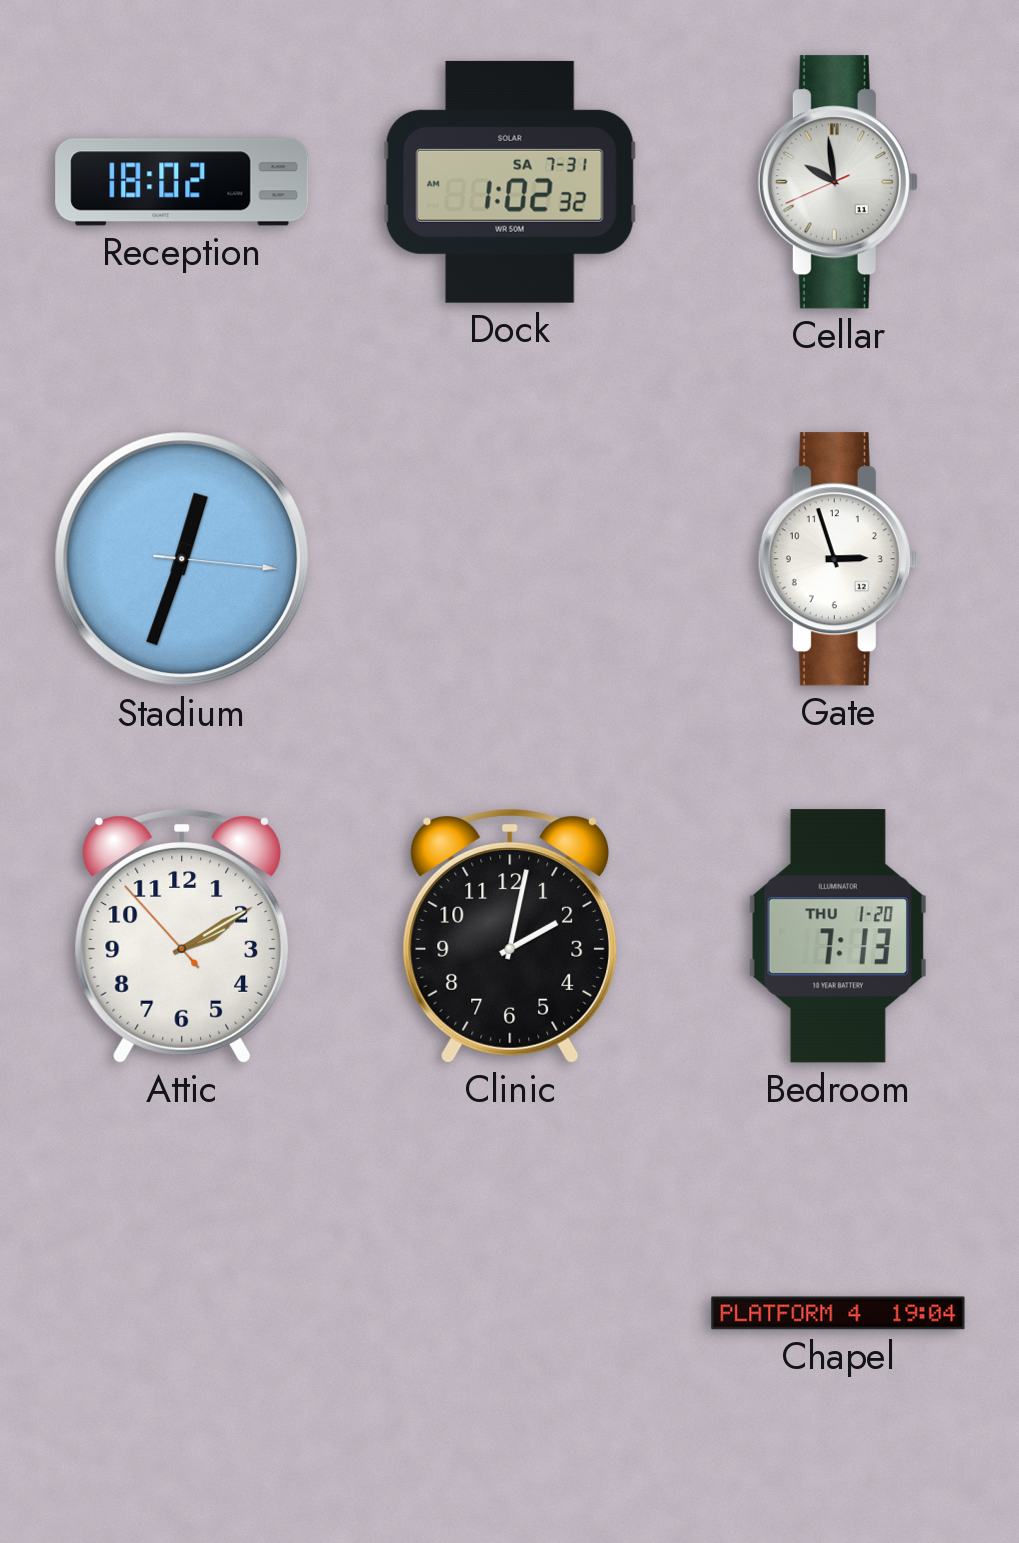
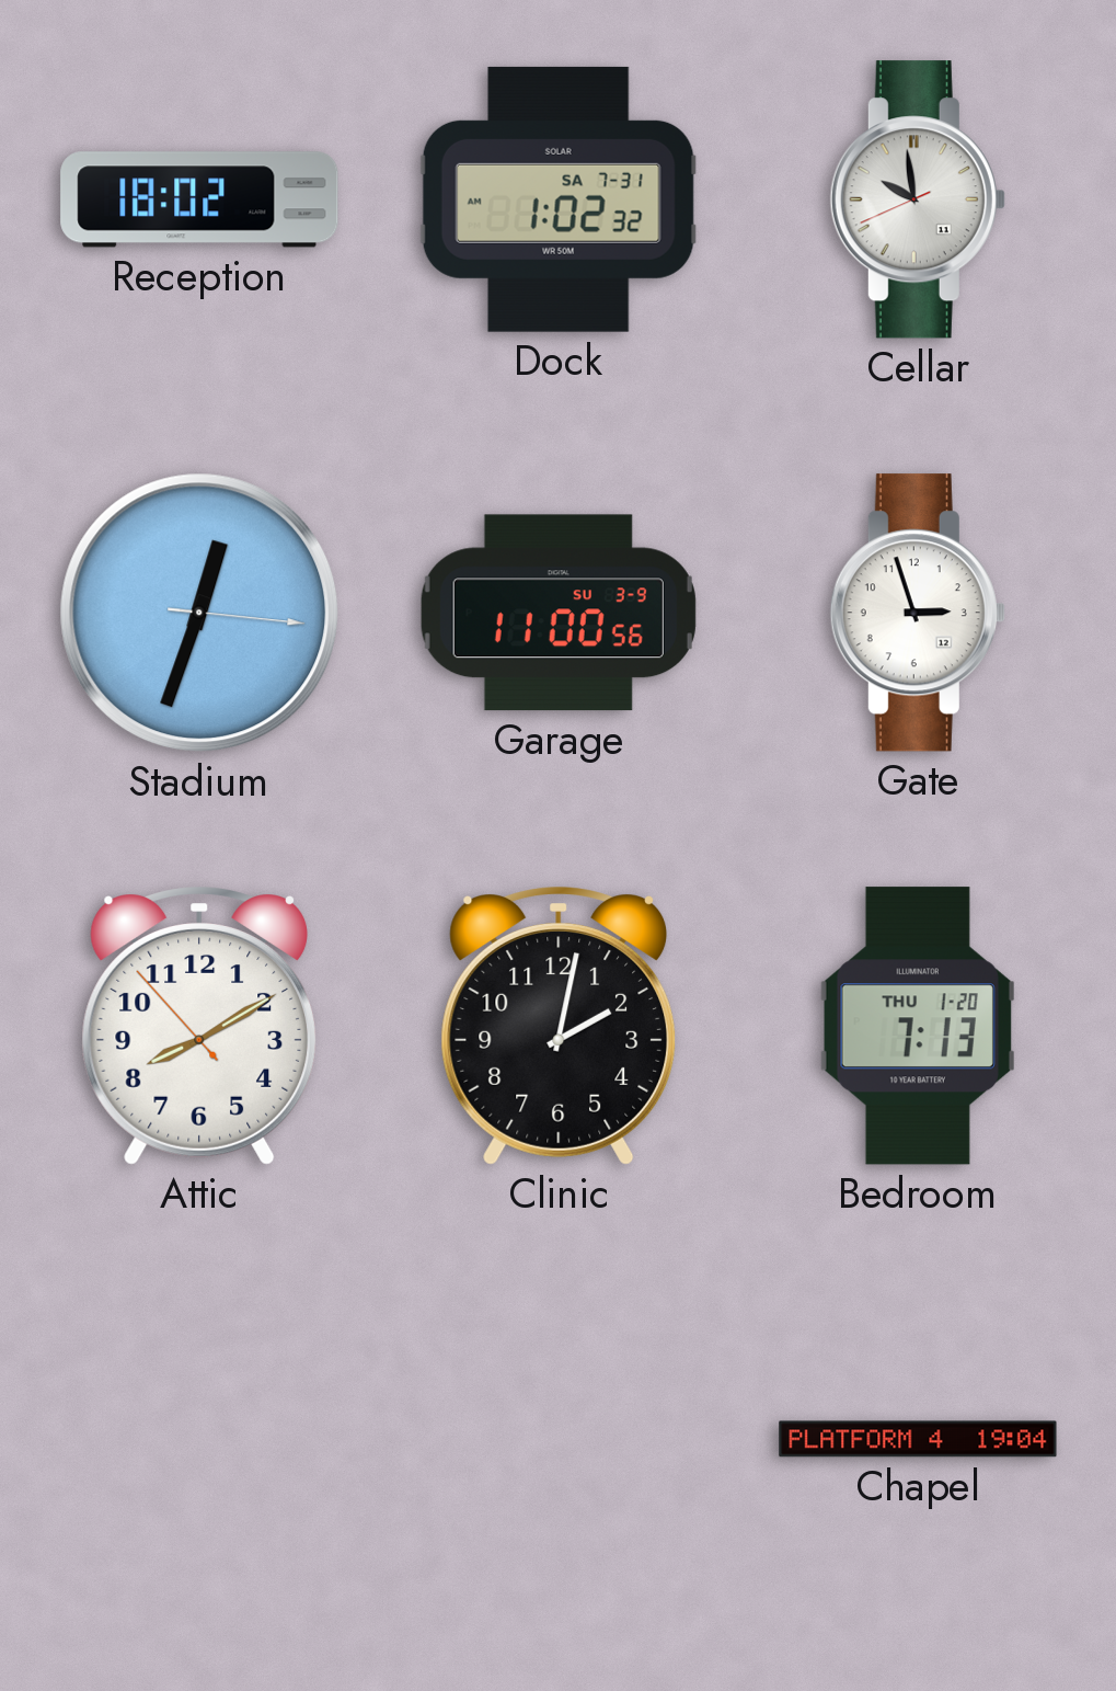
Garage: none -> 11:00
Attic: 2:09 -> 8:09
